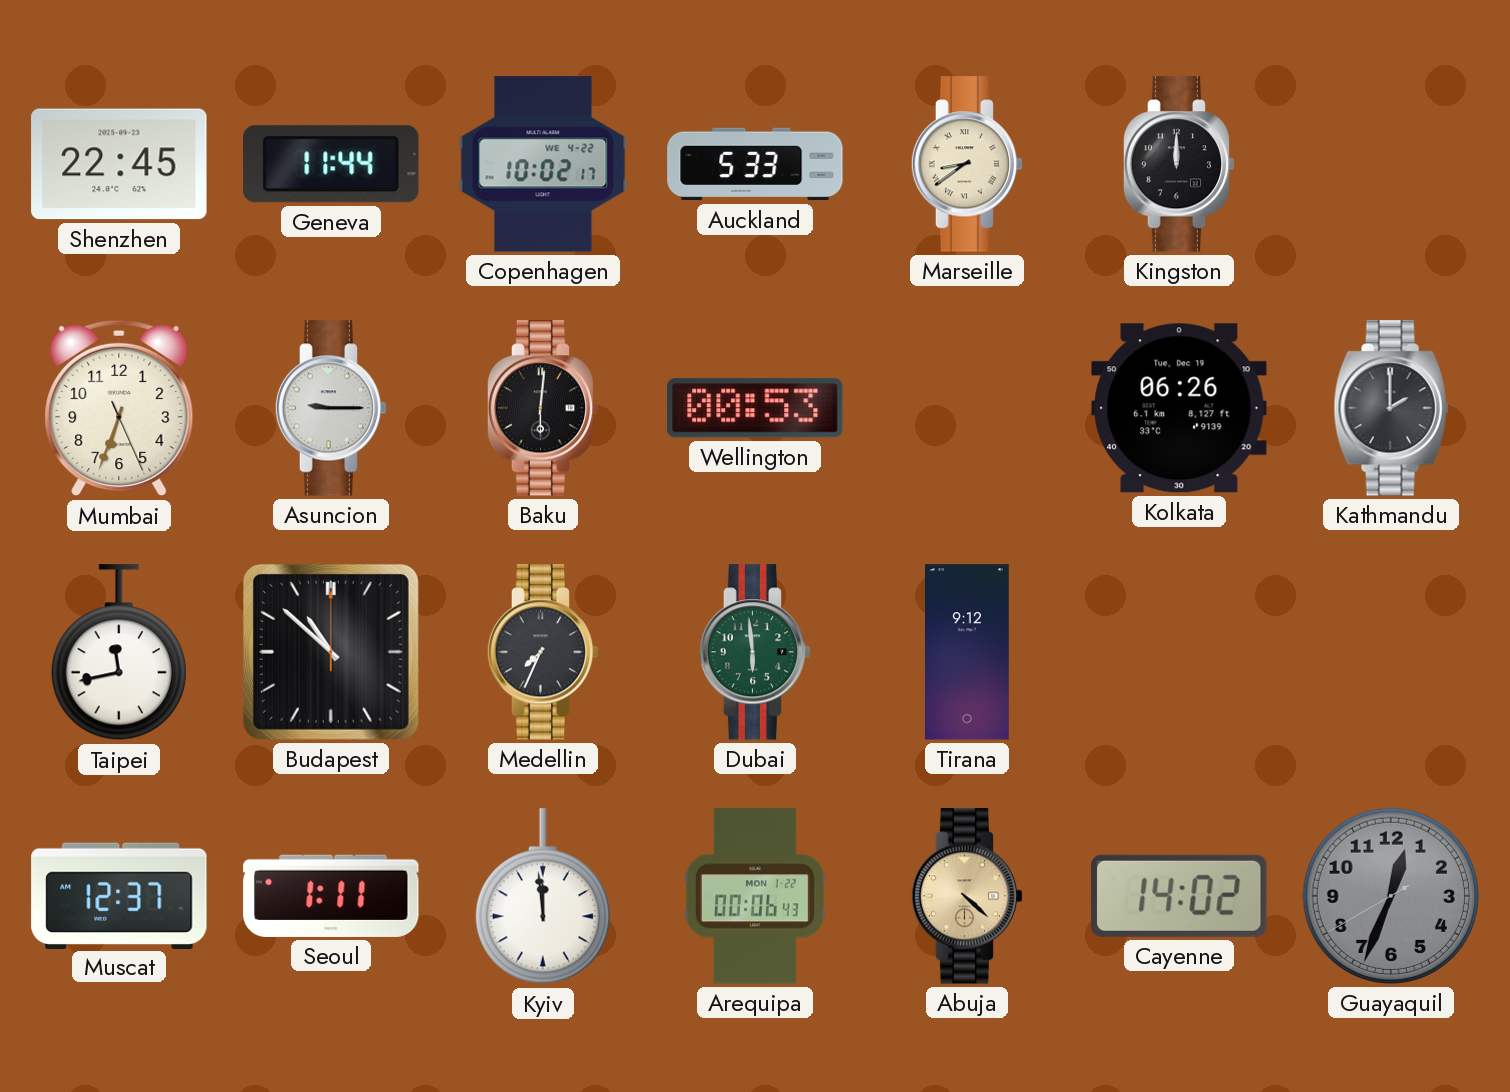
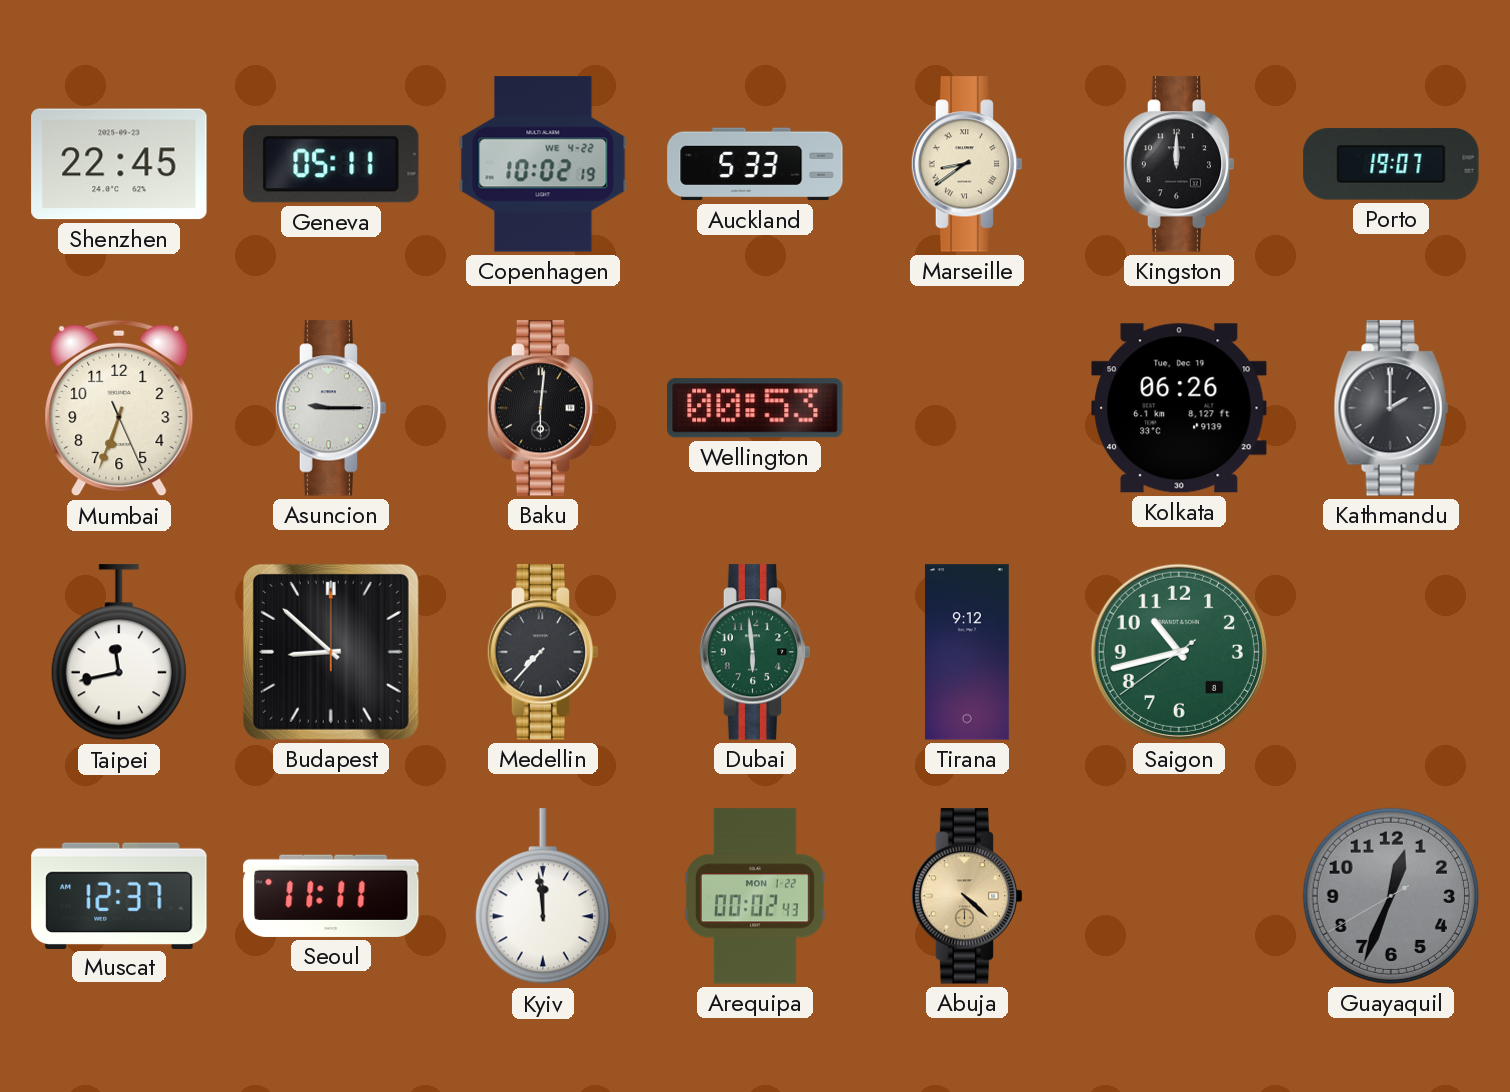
Geneva: 11:44 -> 05:11
Copenhagen: 10:02:17 -> 10:02:19
Porto: none -> 19:07
Budapest: 10:52 -> 8:52
Medellin: 7:34 -> 7:37
Saigon: none -> 10:42
Seoul: 1:11 -> 11:11
Arequipa: 00:06 -> 00:02
Cayenne: 14:02 -> none
